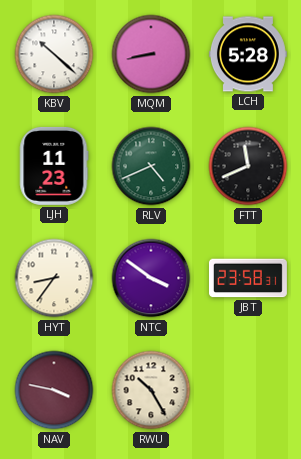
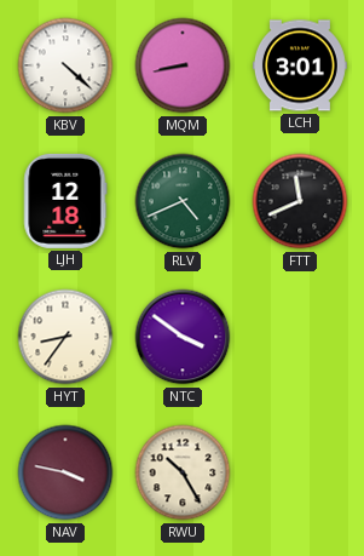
KBV: 10:22 -> 4:22
LCH: 5:28 -> 3:01
LJH: 11:23 -> 12:18
JBT: 23:58 -> none
